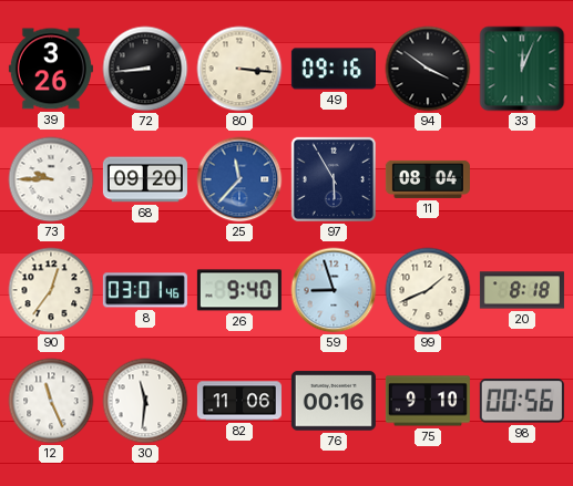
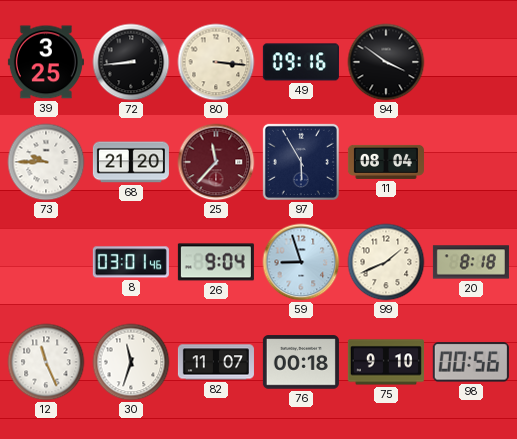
39: 3:26 -> 3:25
33: 12:04 -> none
68: 09:20 -> 21:20
25 dial: blue -> burgundy
90: 12:36 -> none
26: 9:40 -> 9:04
30: 11:31 -> 11:33
82: 11:06 -> 11:07
76: 00:16 -> 00:18
